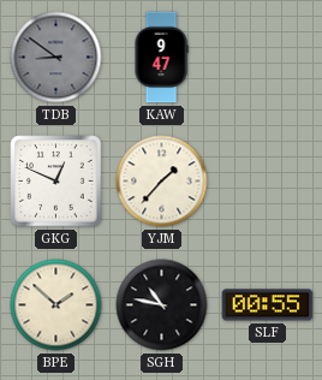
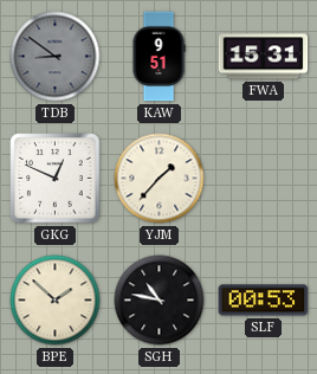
KAW: 9:47 -> 9:51
FWA: none -> 15:31
SLF: 00:55 -> 00:53
